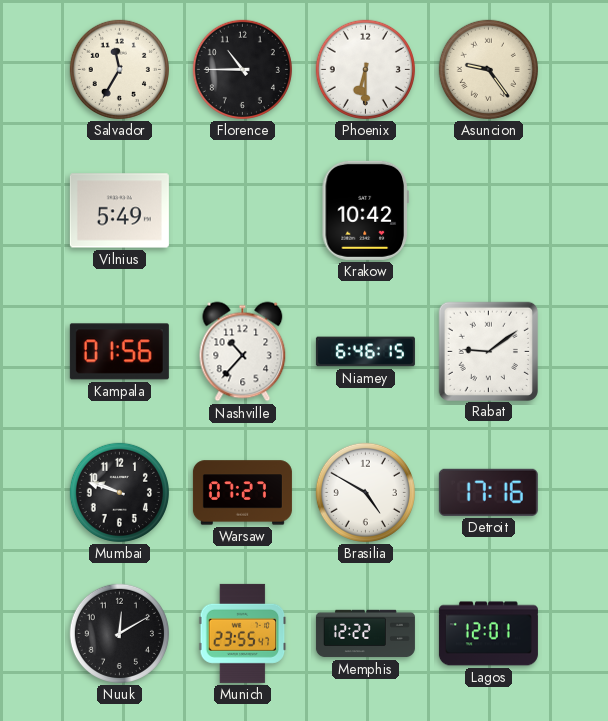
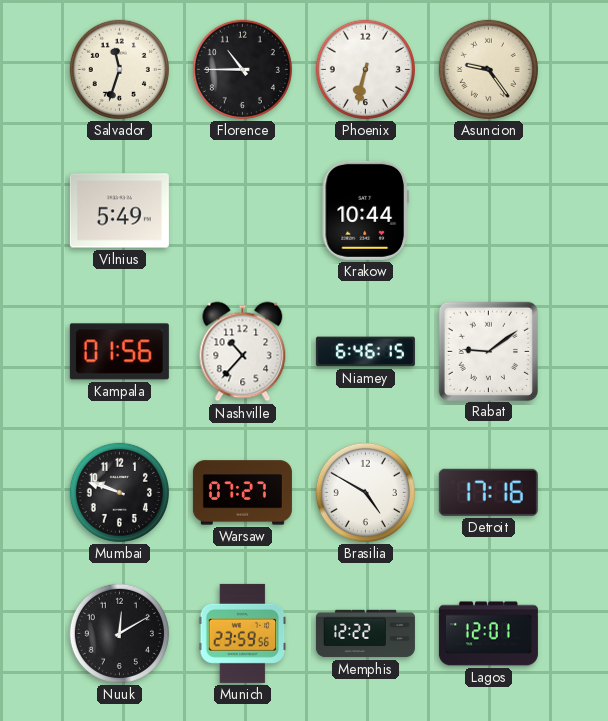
Salvador: 11:35 -> 11:33
Phoenix: 6:30 -> 6:32
Krakow: 10:42 -> 10:44
Munich: 23:55 -> 23:59
